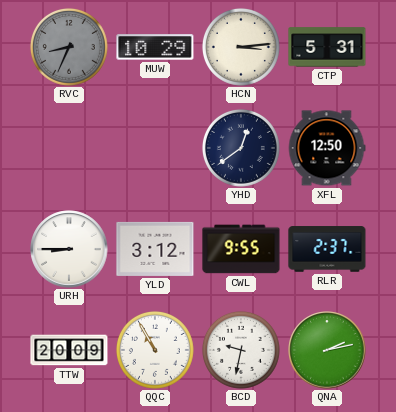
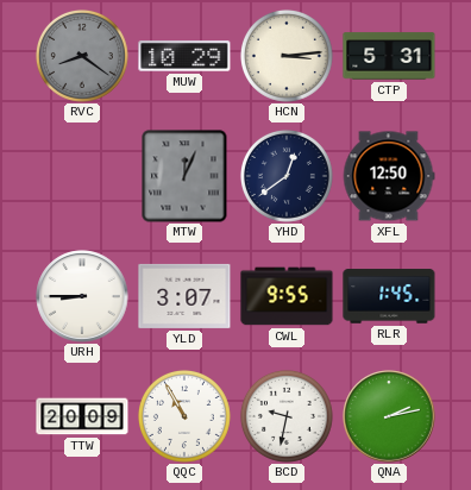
RVC: 8:34 -> 8:21
MTW: none -> 12:04
YLD: 3:12 -> 3:07
RLR: 2:37 -> 1:45
